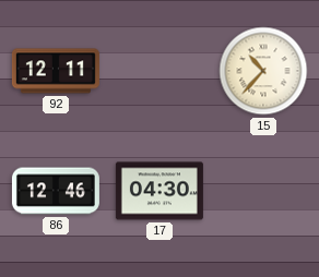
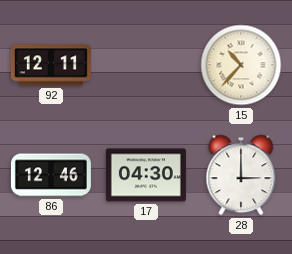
28: none -> 3:00
